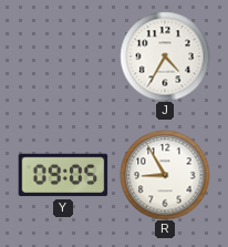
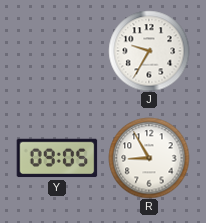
J: 4:35 -> 9:35
